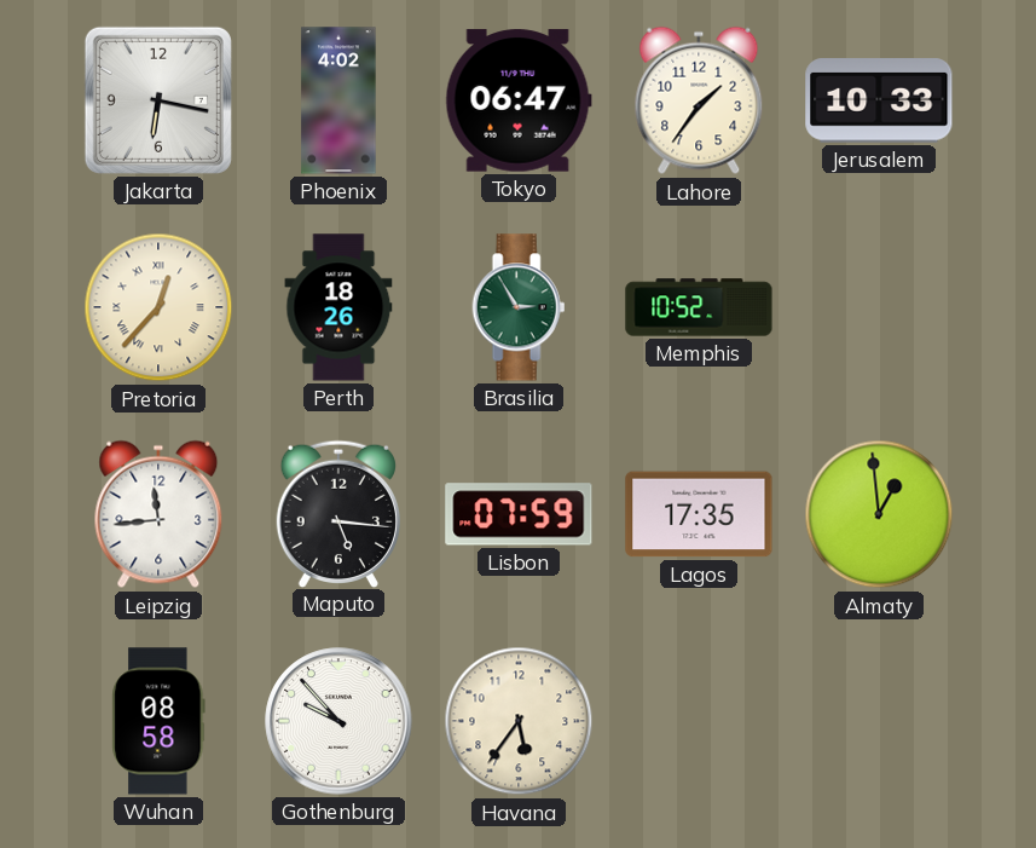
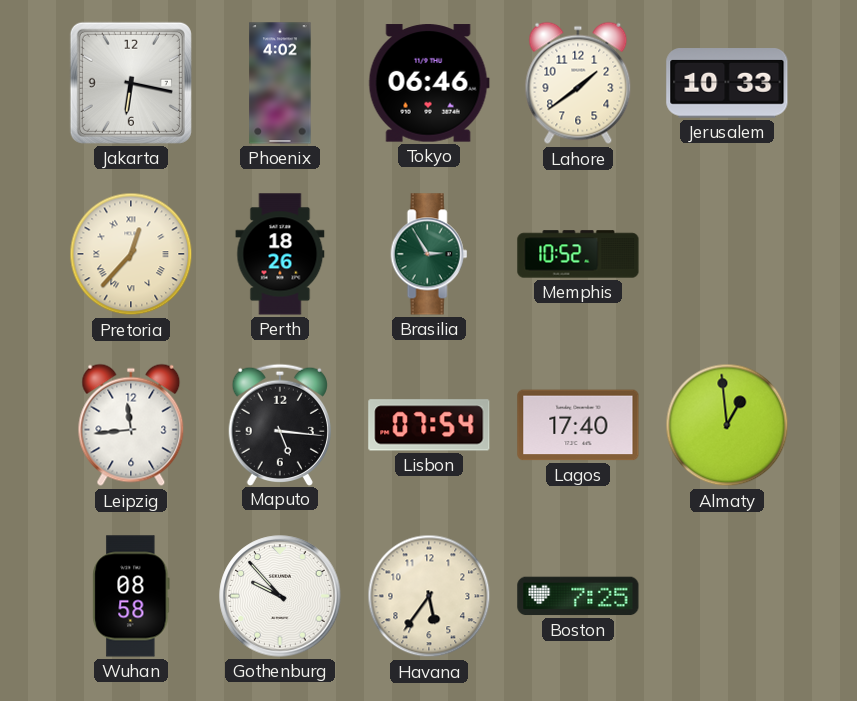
Tokyo: 06:47 -> 06:46
Lahore: 1:36 -> 1:39
Lisbon: 07:59 -> 07:54
Lagos: 17:35 -> 17:40
Boston: none -> 7:25
